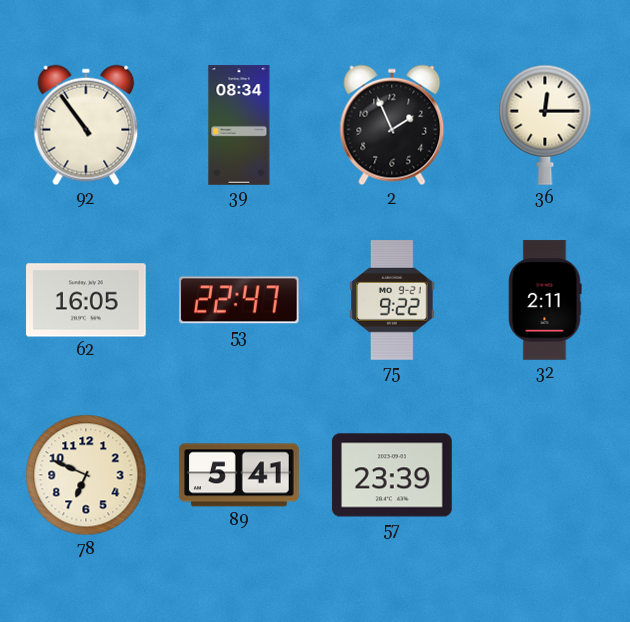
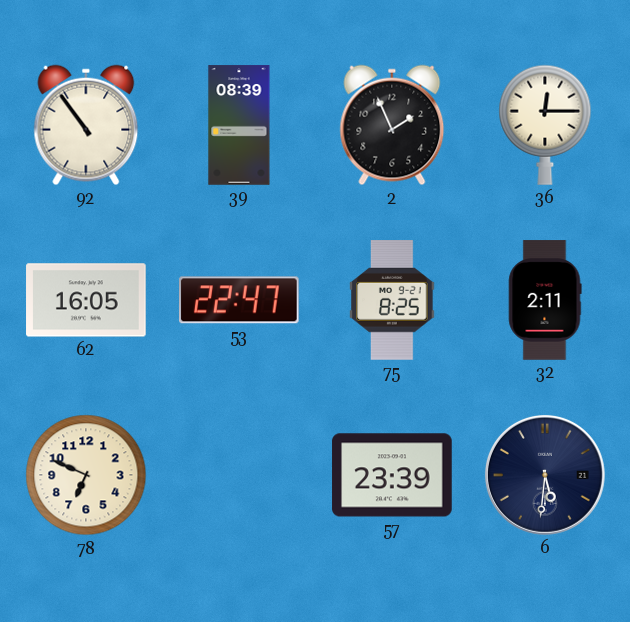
39: 08:34 -> 08:39
75: 9:22 -> 8:25
89: 5:41 -> none
6: none -> 5:31
